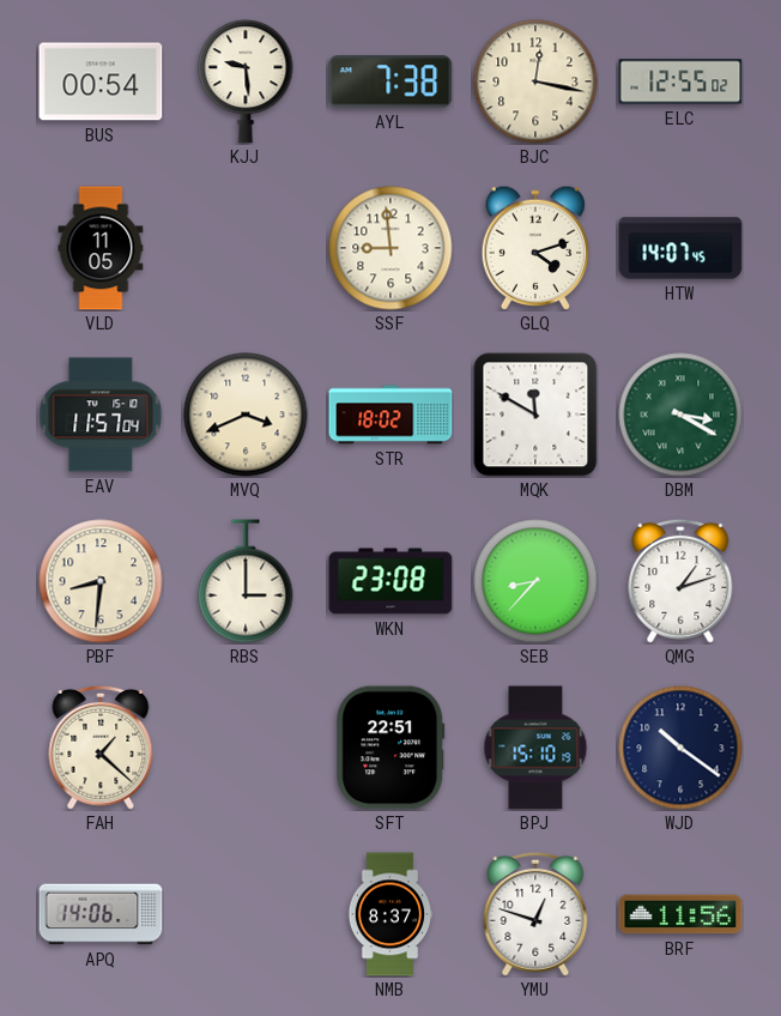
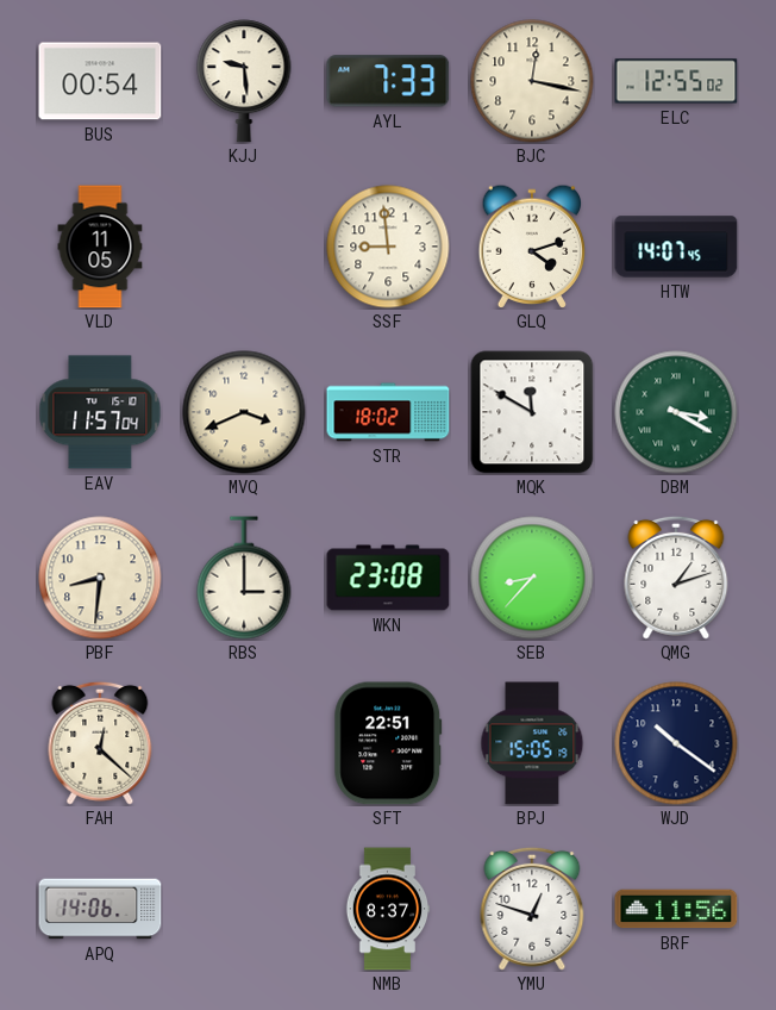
AYL: 7:38 -> 7:33
FAH: 1:22 -> 12:22
BPJ: 15:10 -> 15:05
